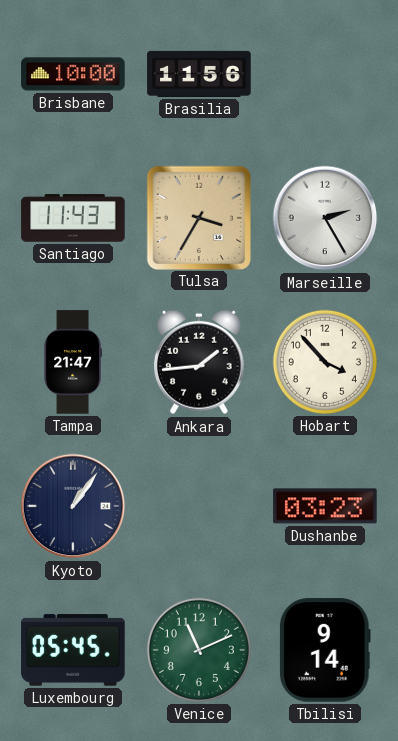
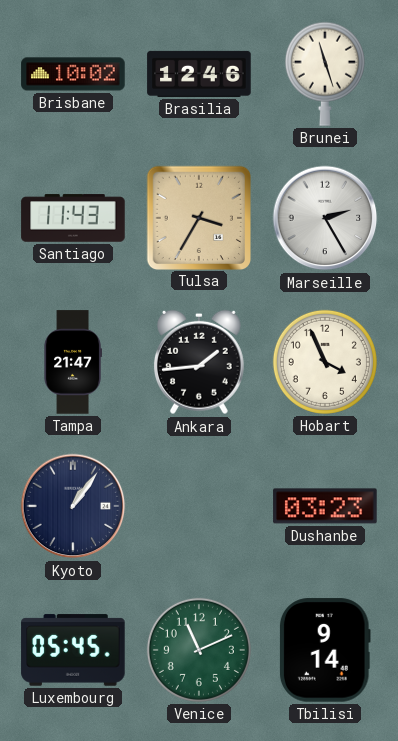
Brisbane: 10:00 -> 10:02
Brasilia: 11:56 -> 12:46
Brunei: none -> 11:27
Hobart: 3:53 -> 3:56
